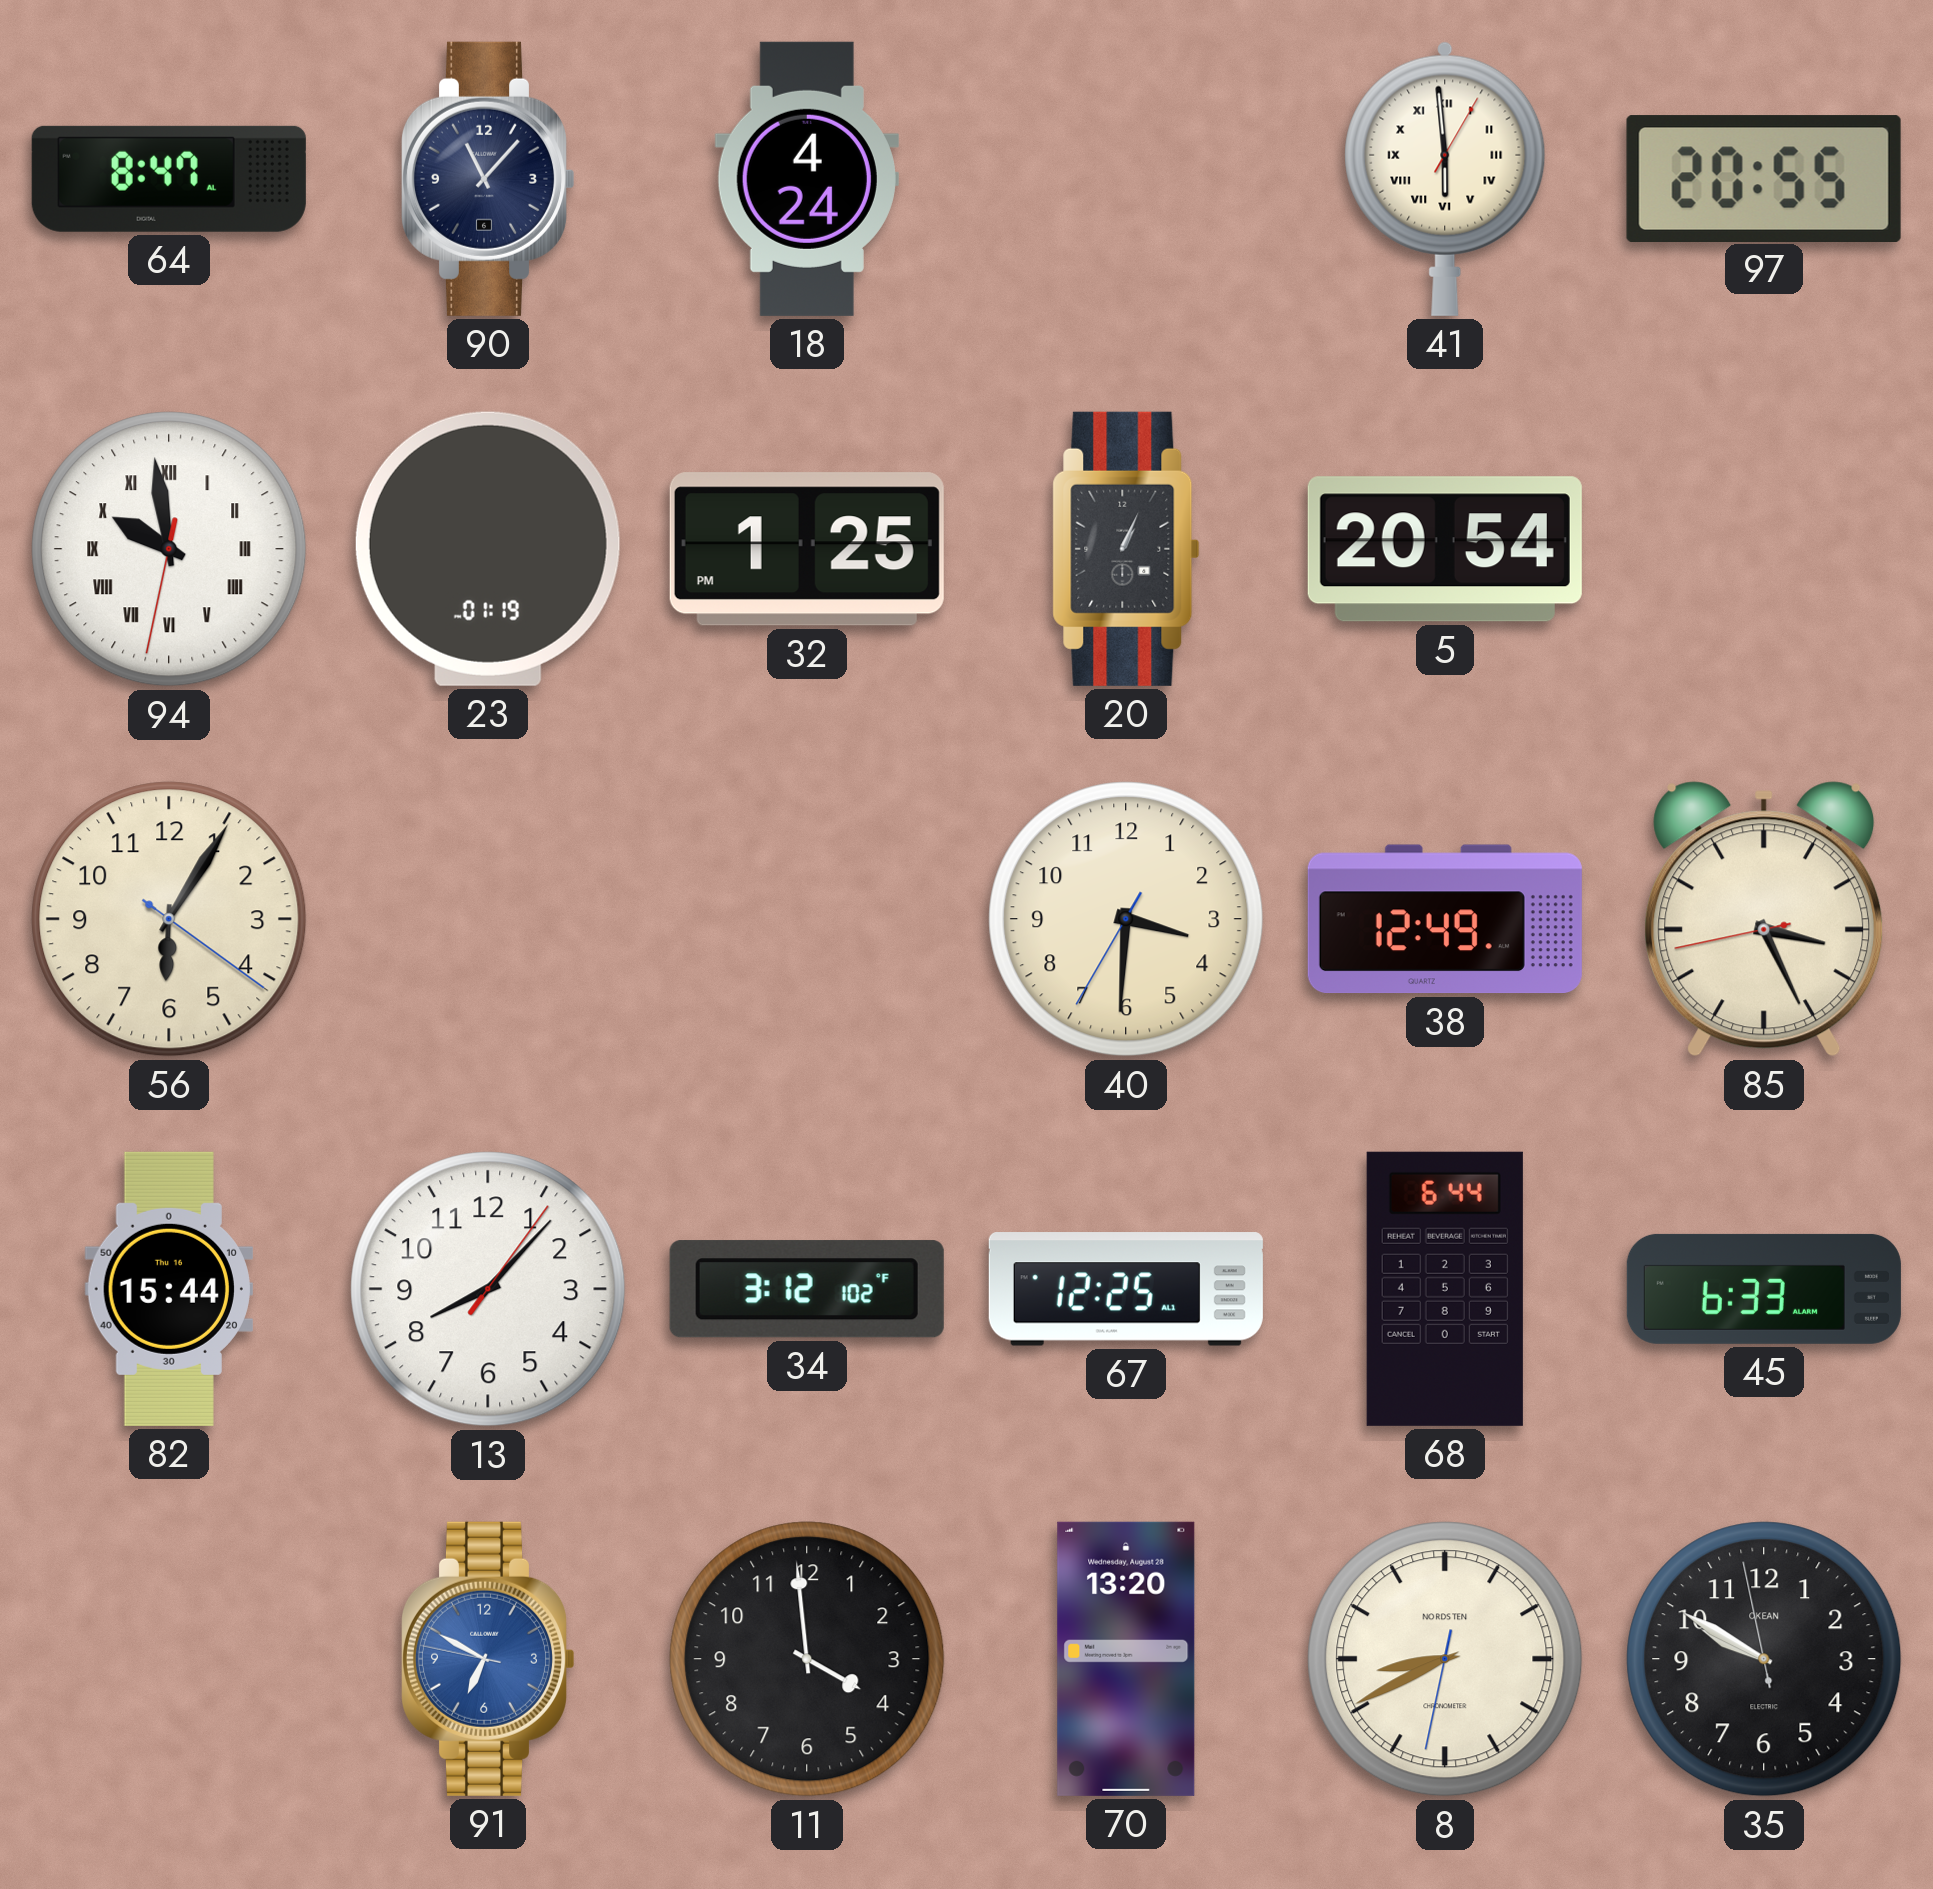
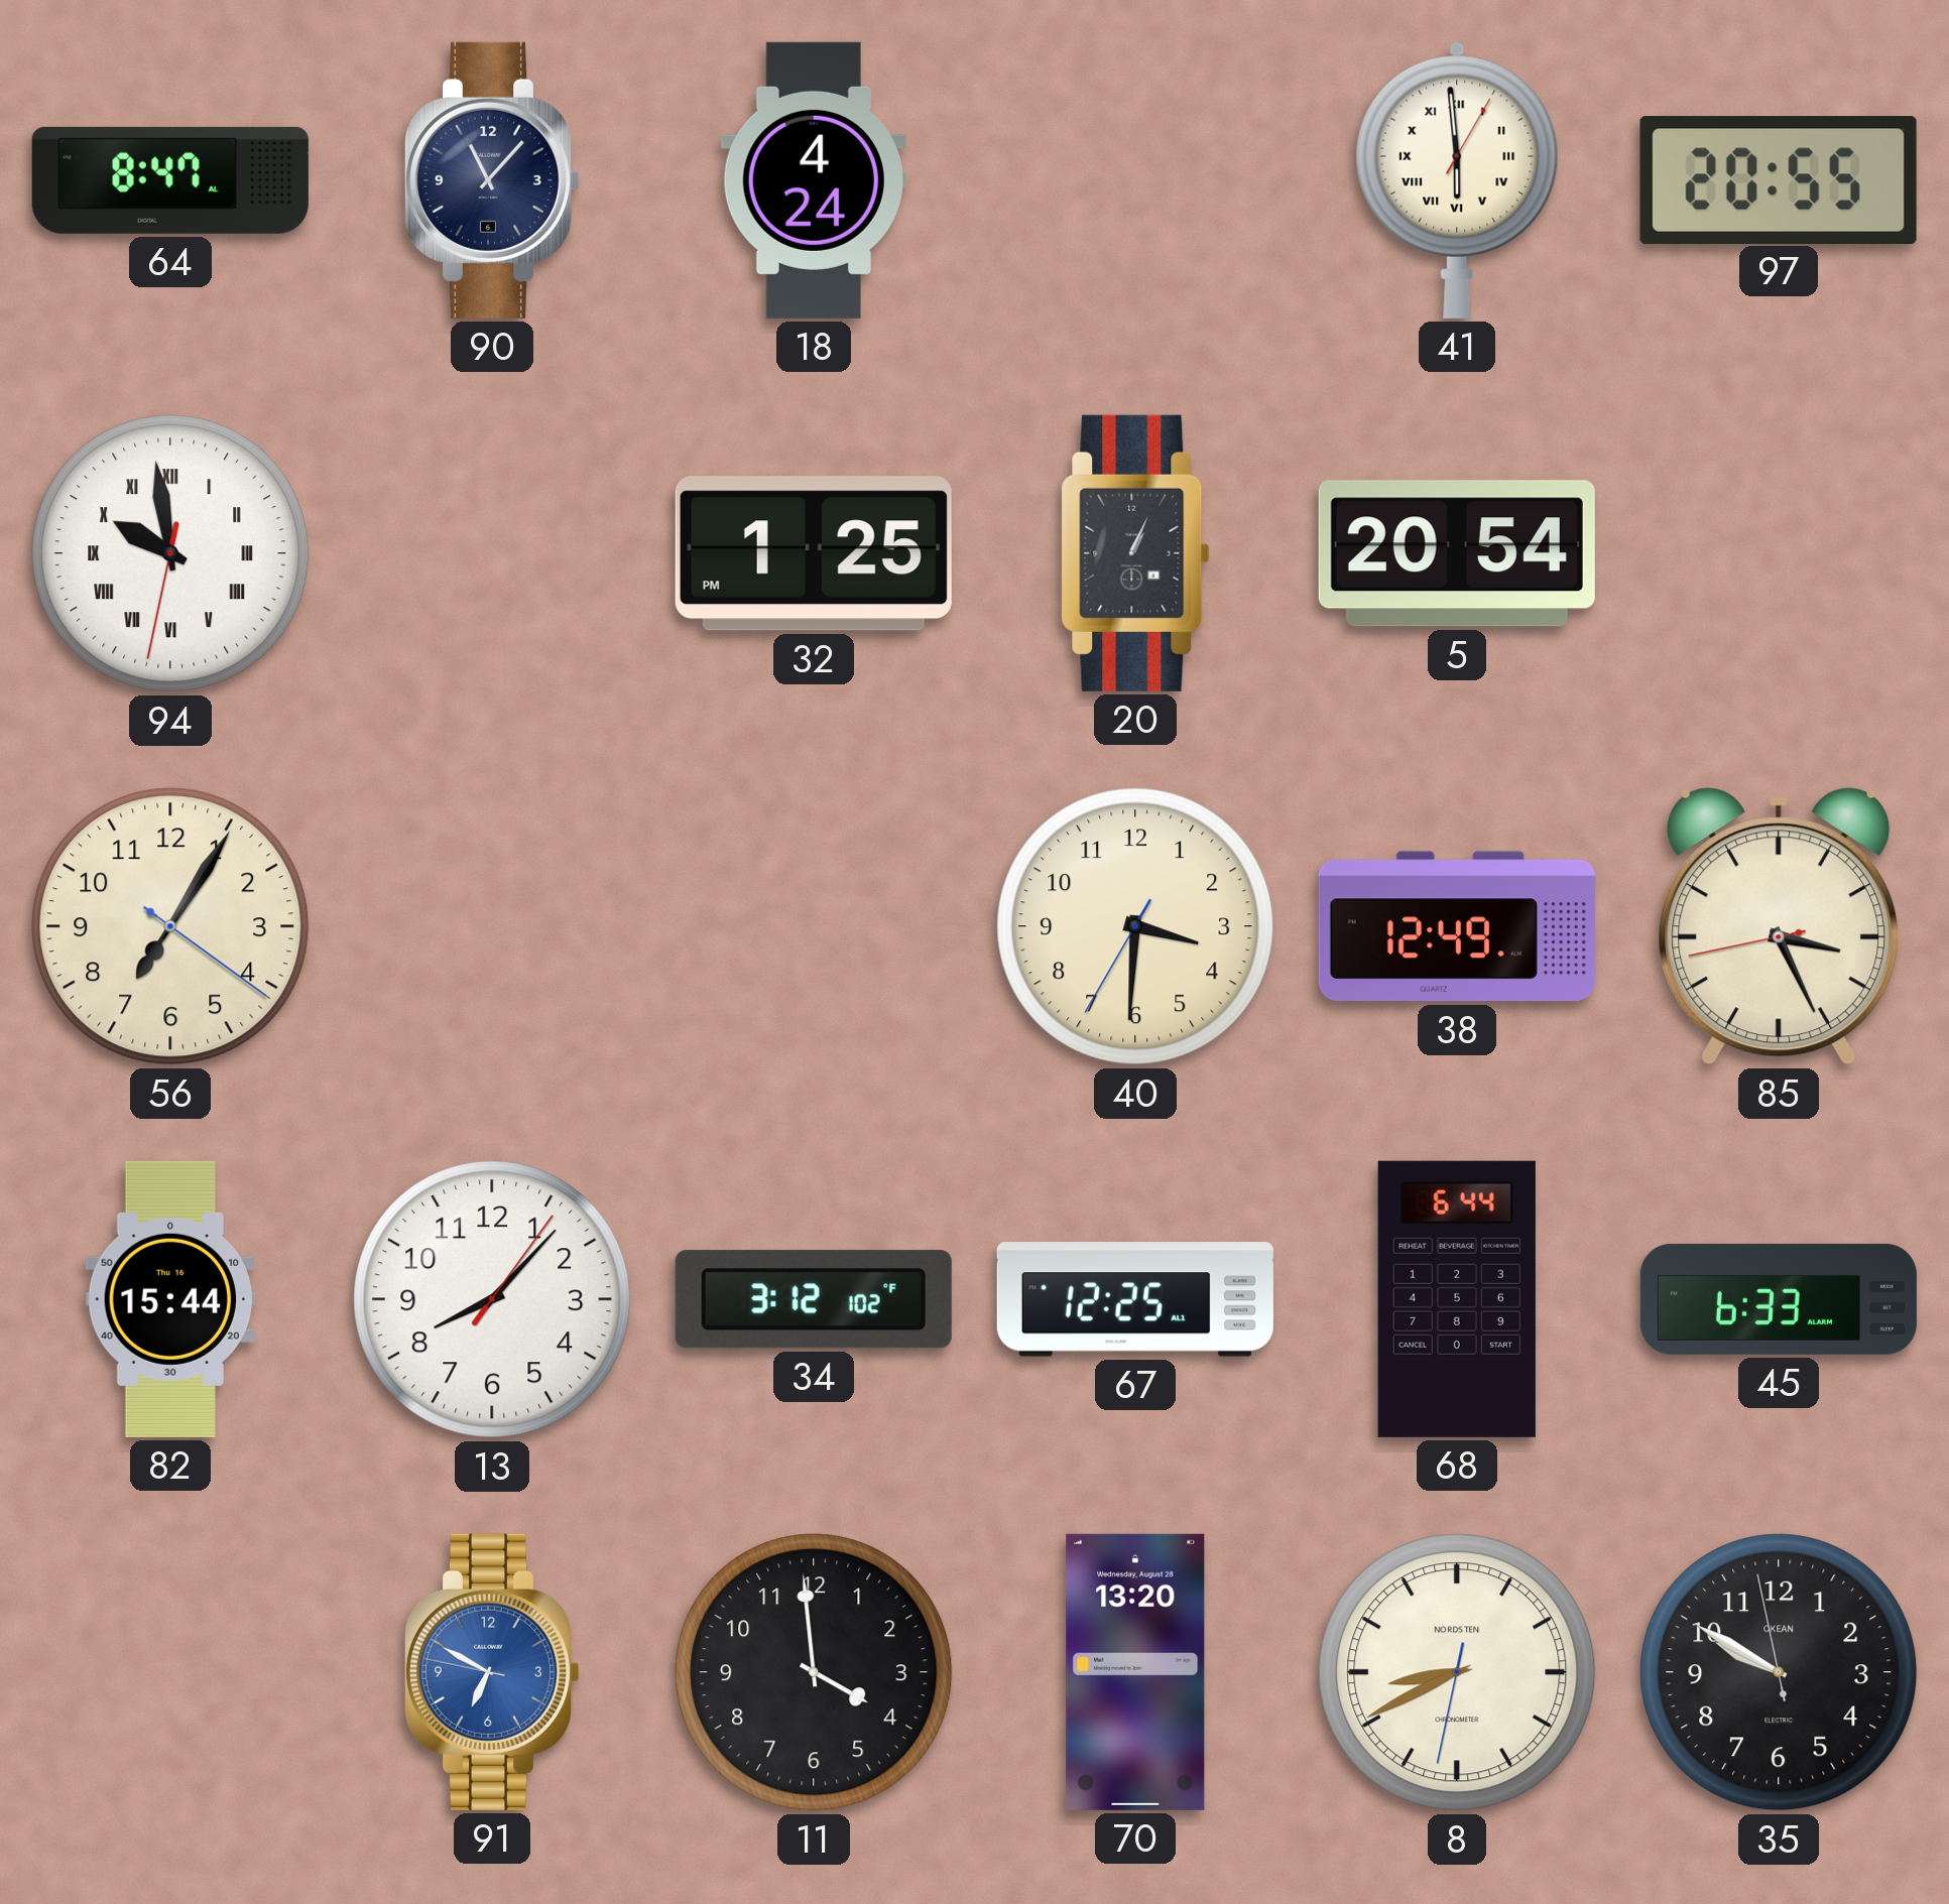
23: 01:19 -> none
56: 6:05 -> 7:05
